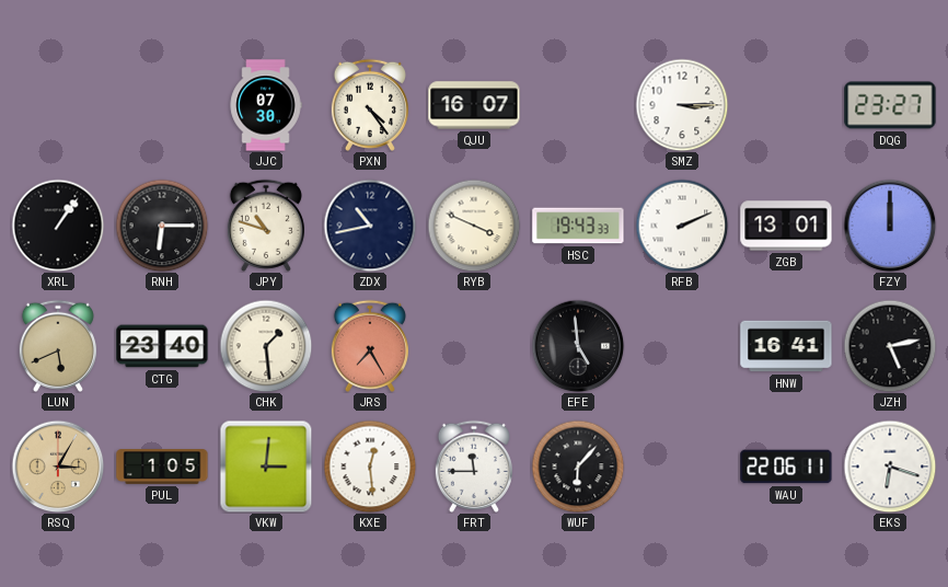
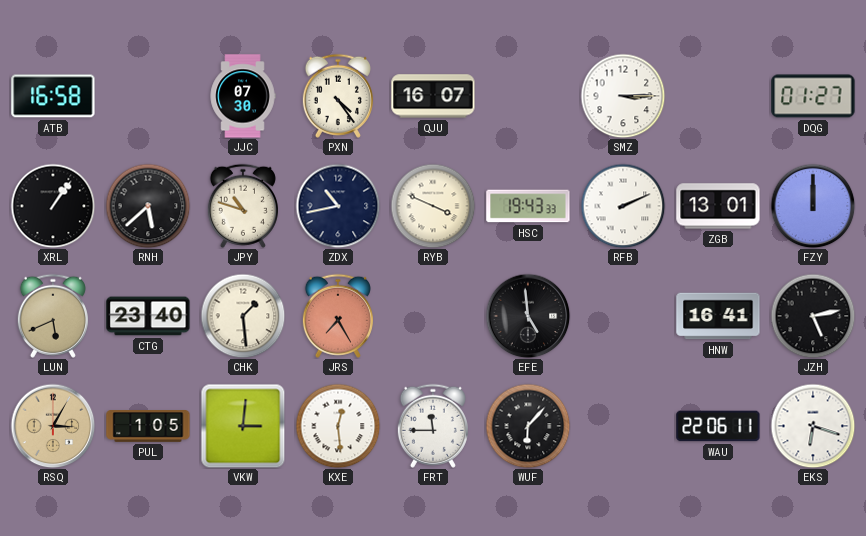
ATB: none -> 16:58
DQG: 23:27 -> 01:27
RNH: 6:15 -> 5:38
